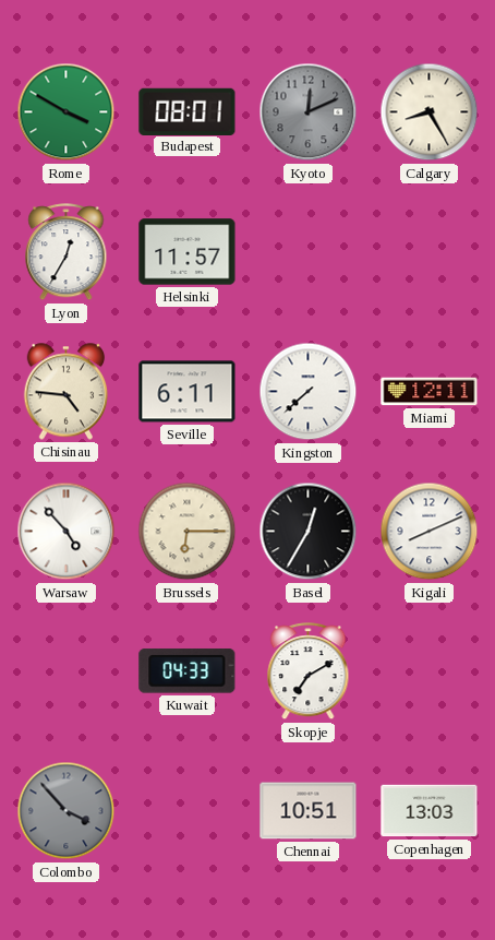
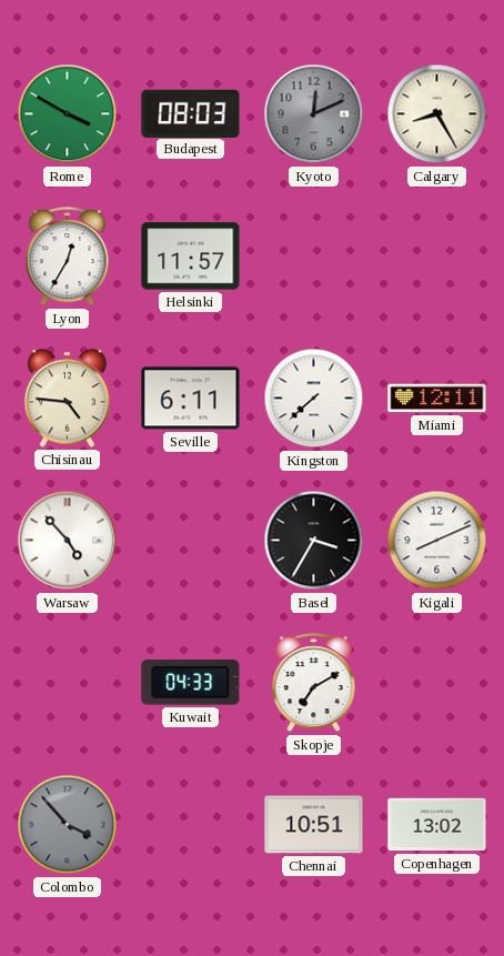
Budapest: 08:01 -> 08:03
Brussels: 6:15 -> none
Basel: 12:35 -> 3:35
Copenhagen: 13:03 -> 13:02
